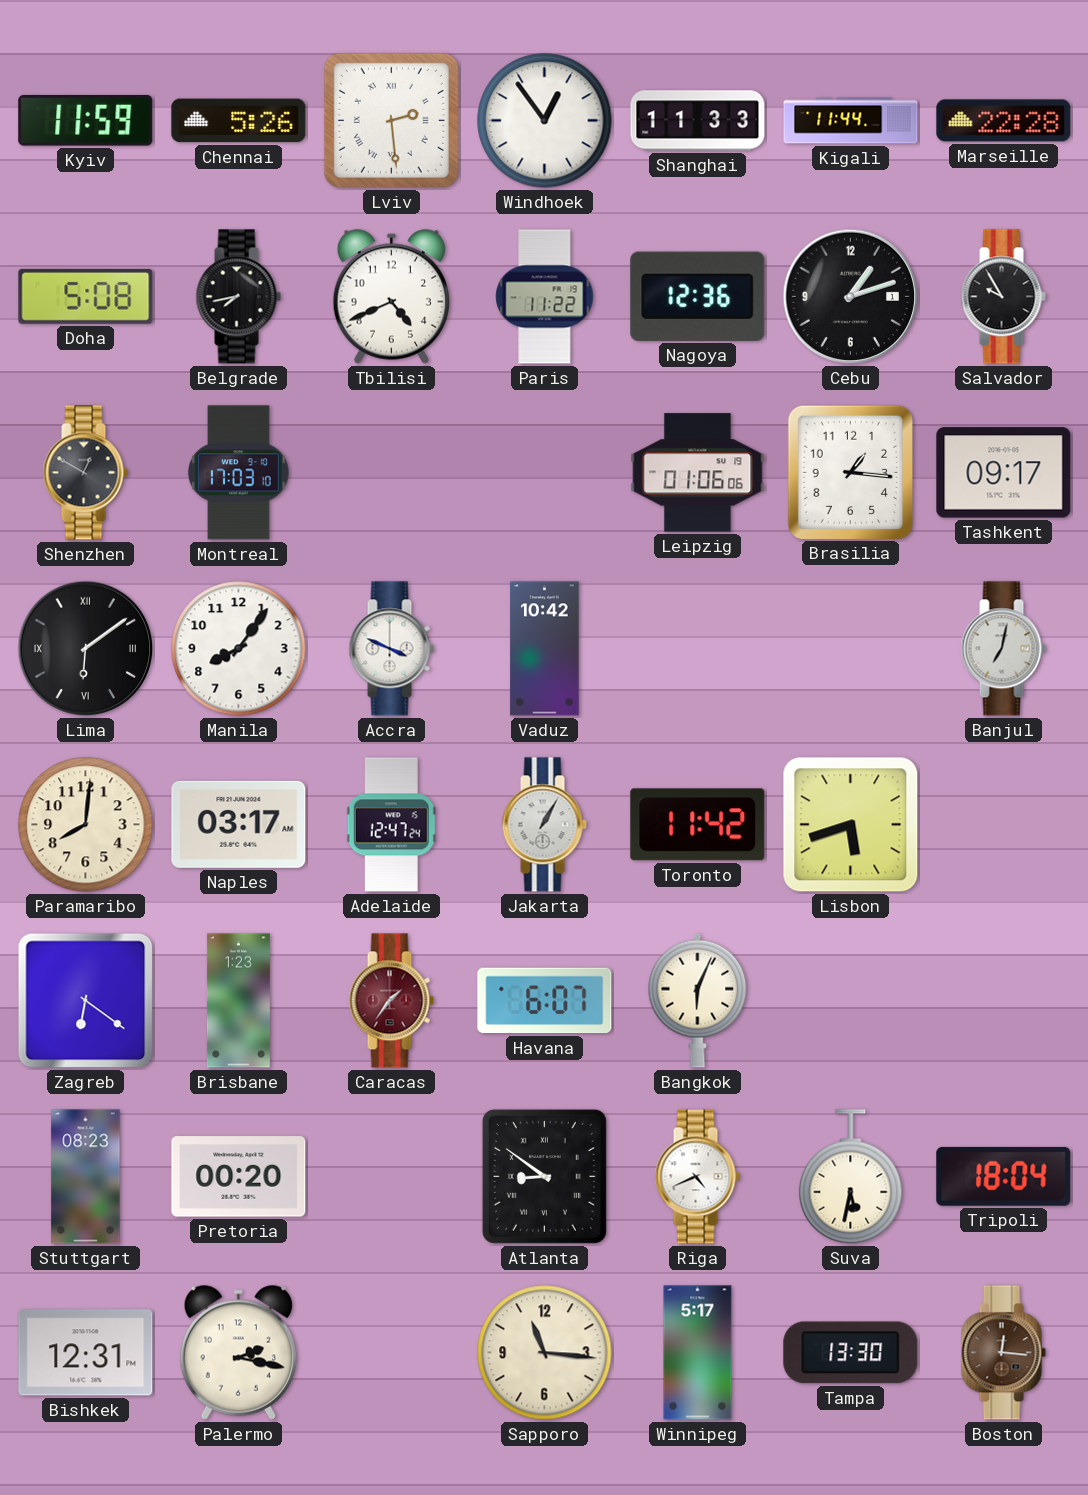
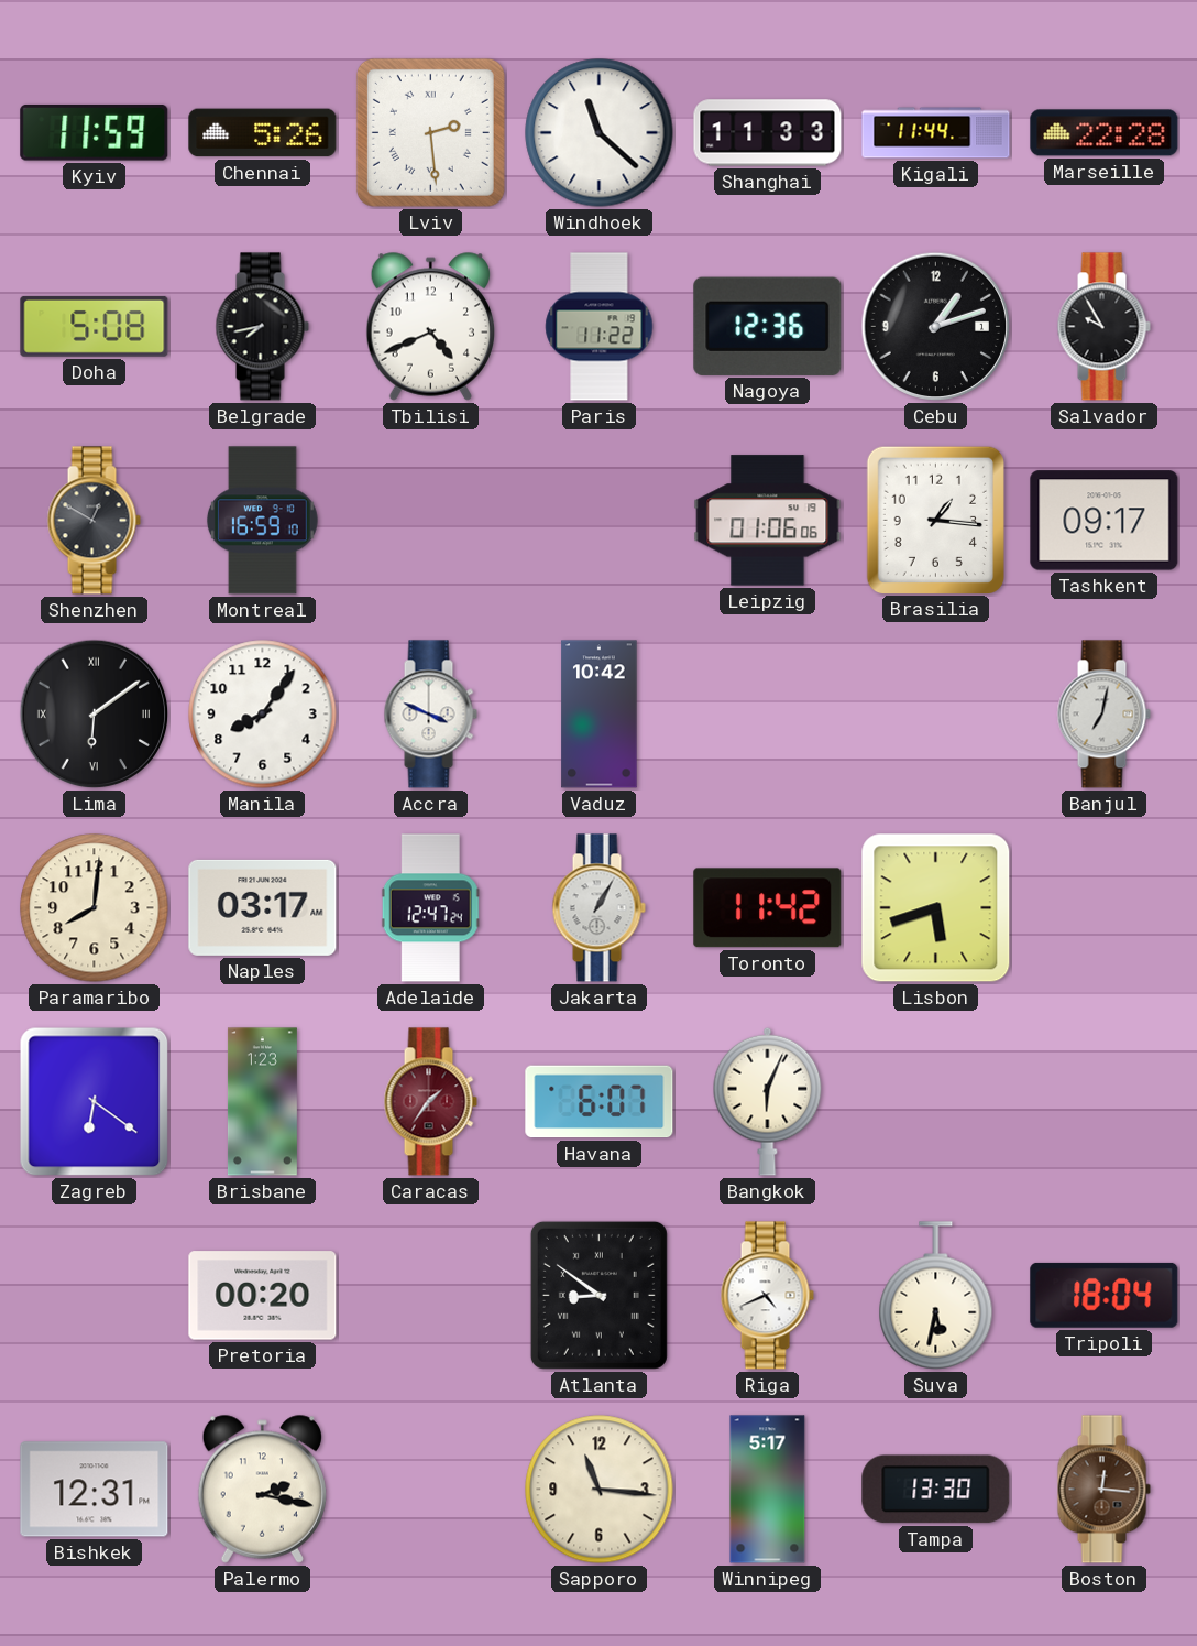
Windhoek: 12:54 -> 11:22
Montreal: 17:03 -> 16:59
Stuttgart: 08:23 -> none
